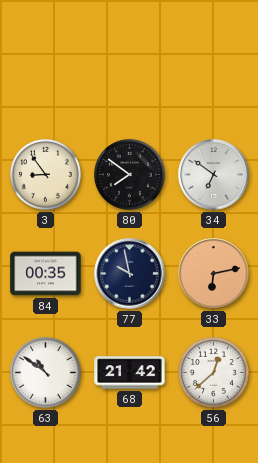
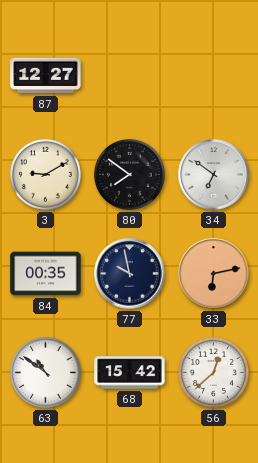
87: none -> 12:27
3: 8:54 -> 9:10
68: 21:42 -> 15:42
